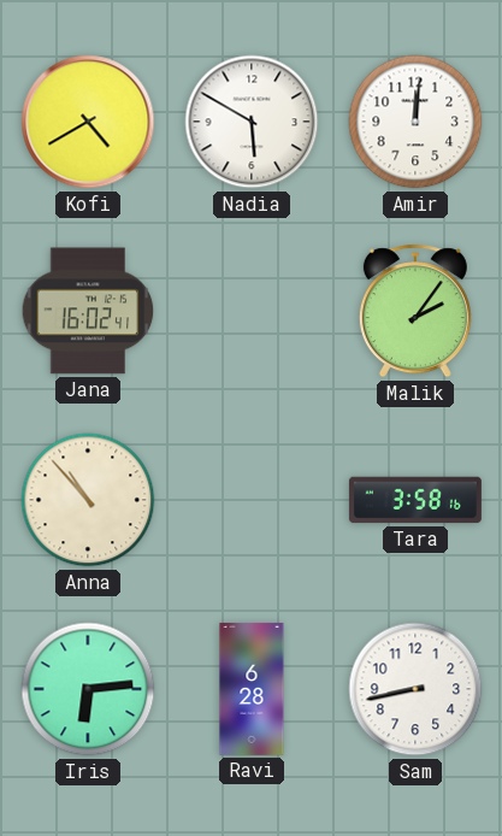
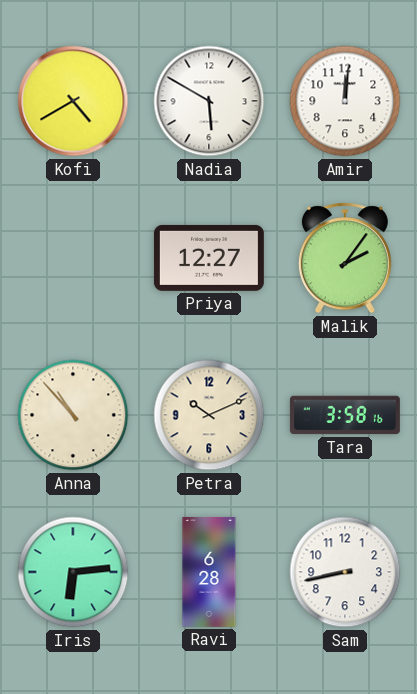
Jana: 16:02 -> none
Priya: none -> 12:27
Petra: none -> 10:11
